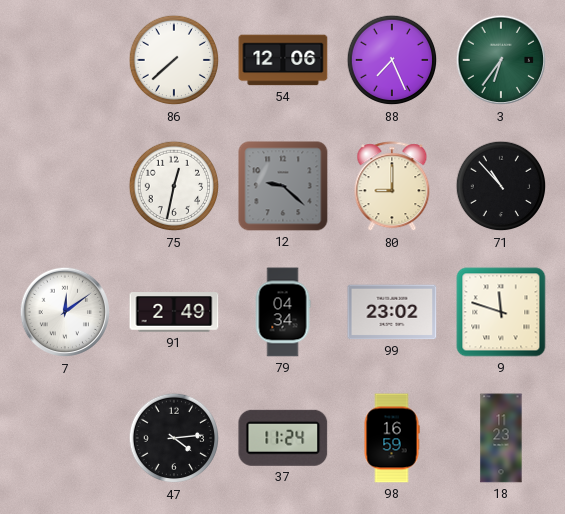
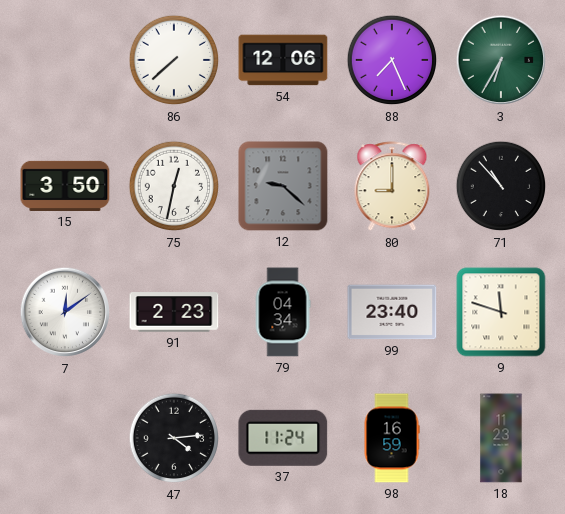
3: 6:36 -> 6:35
15: none -> 3:50
91: 2:49 -> 2:23
99: 23:02 -> 23:40
